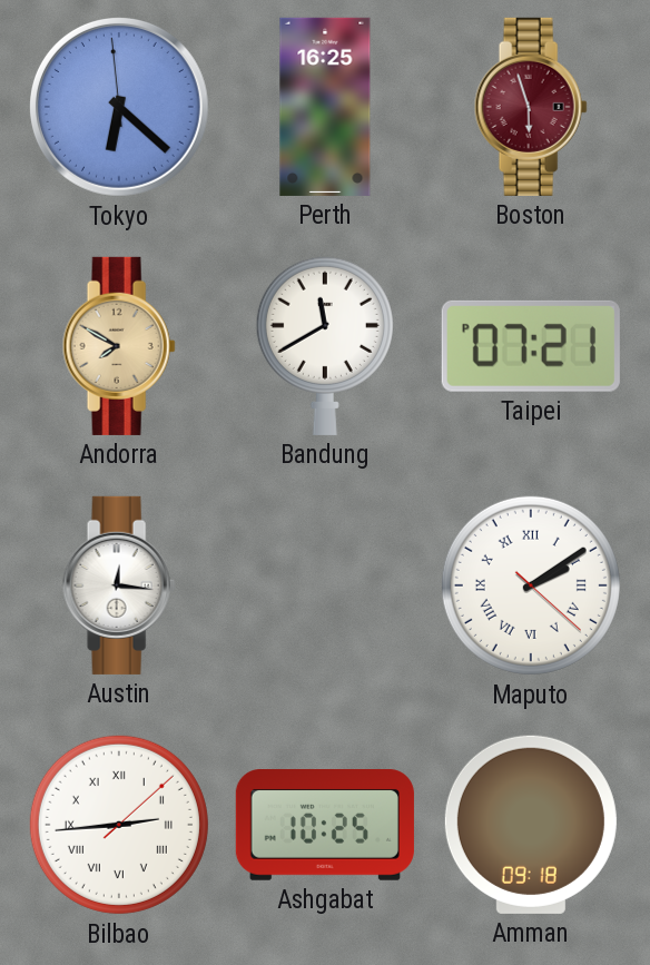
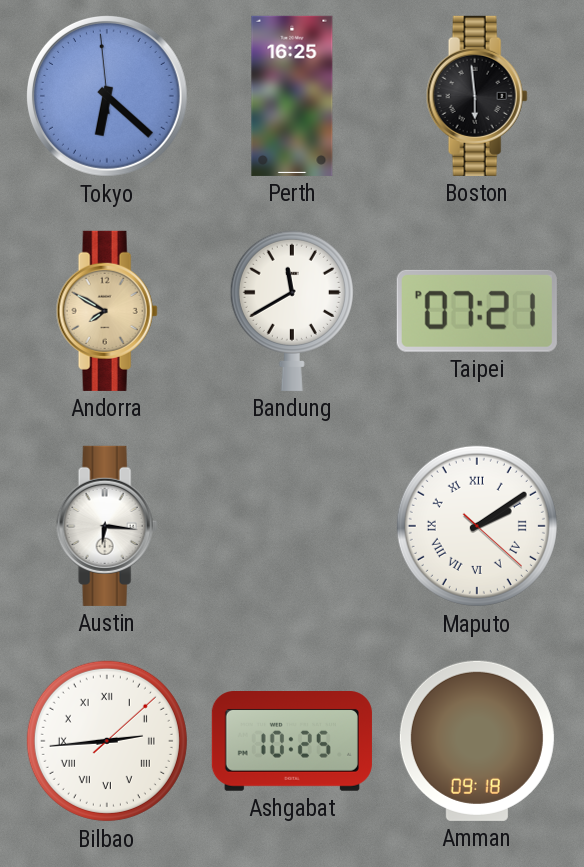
Boston: 5:57 -> 5:59
Boston dial: burgundy -> black
Austin: 12:16 -> 6:16
